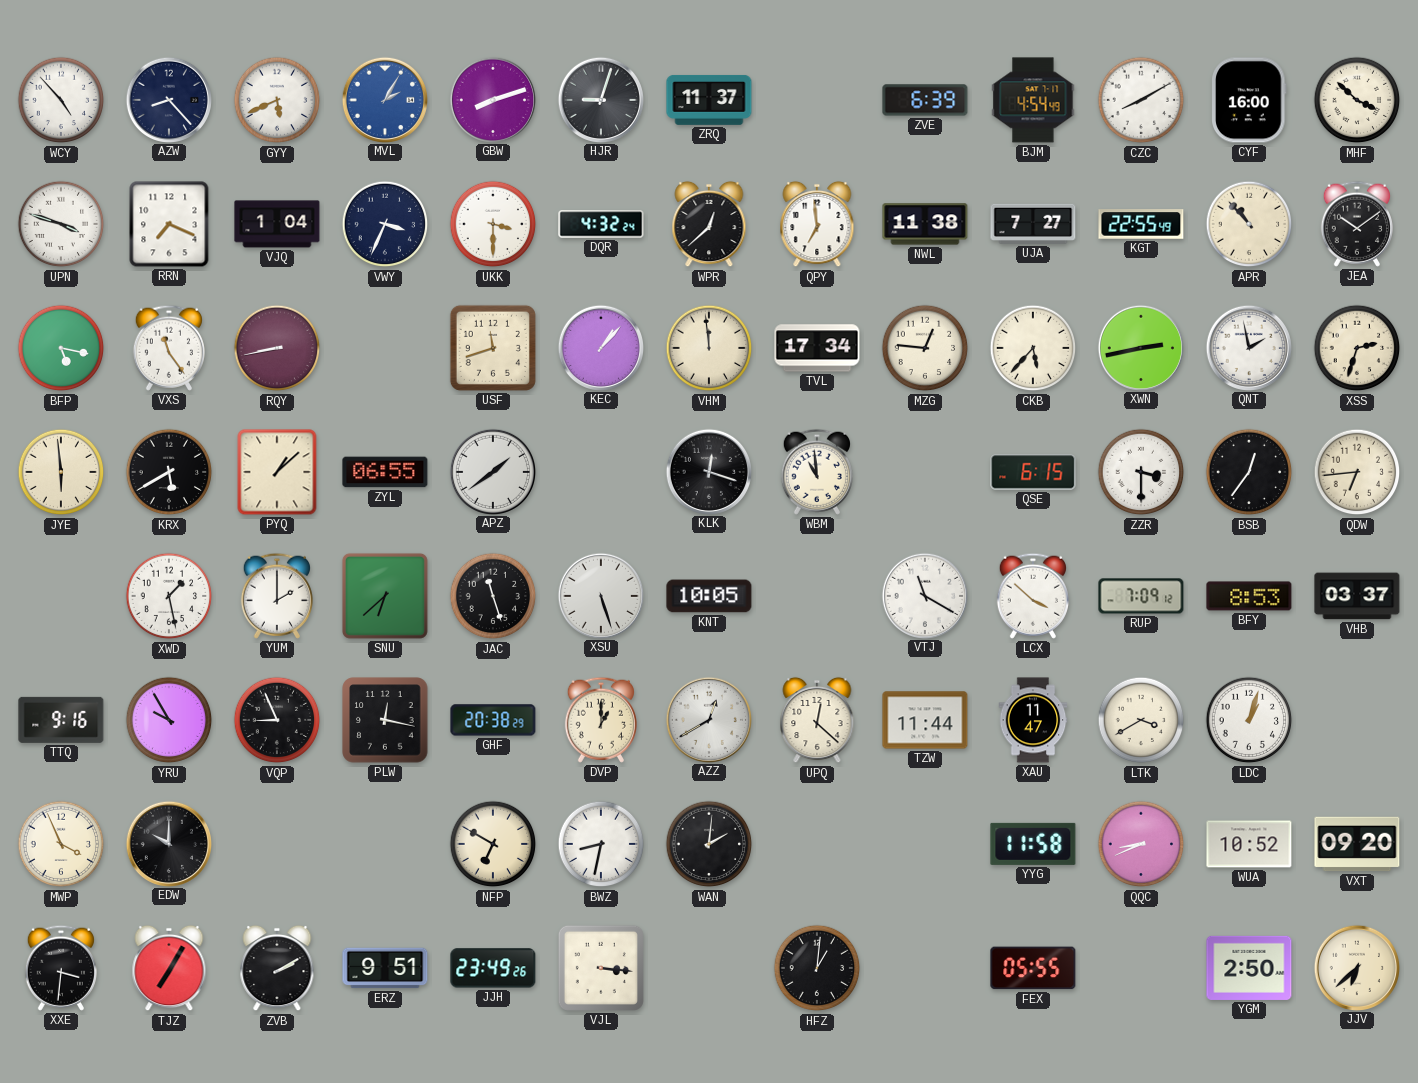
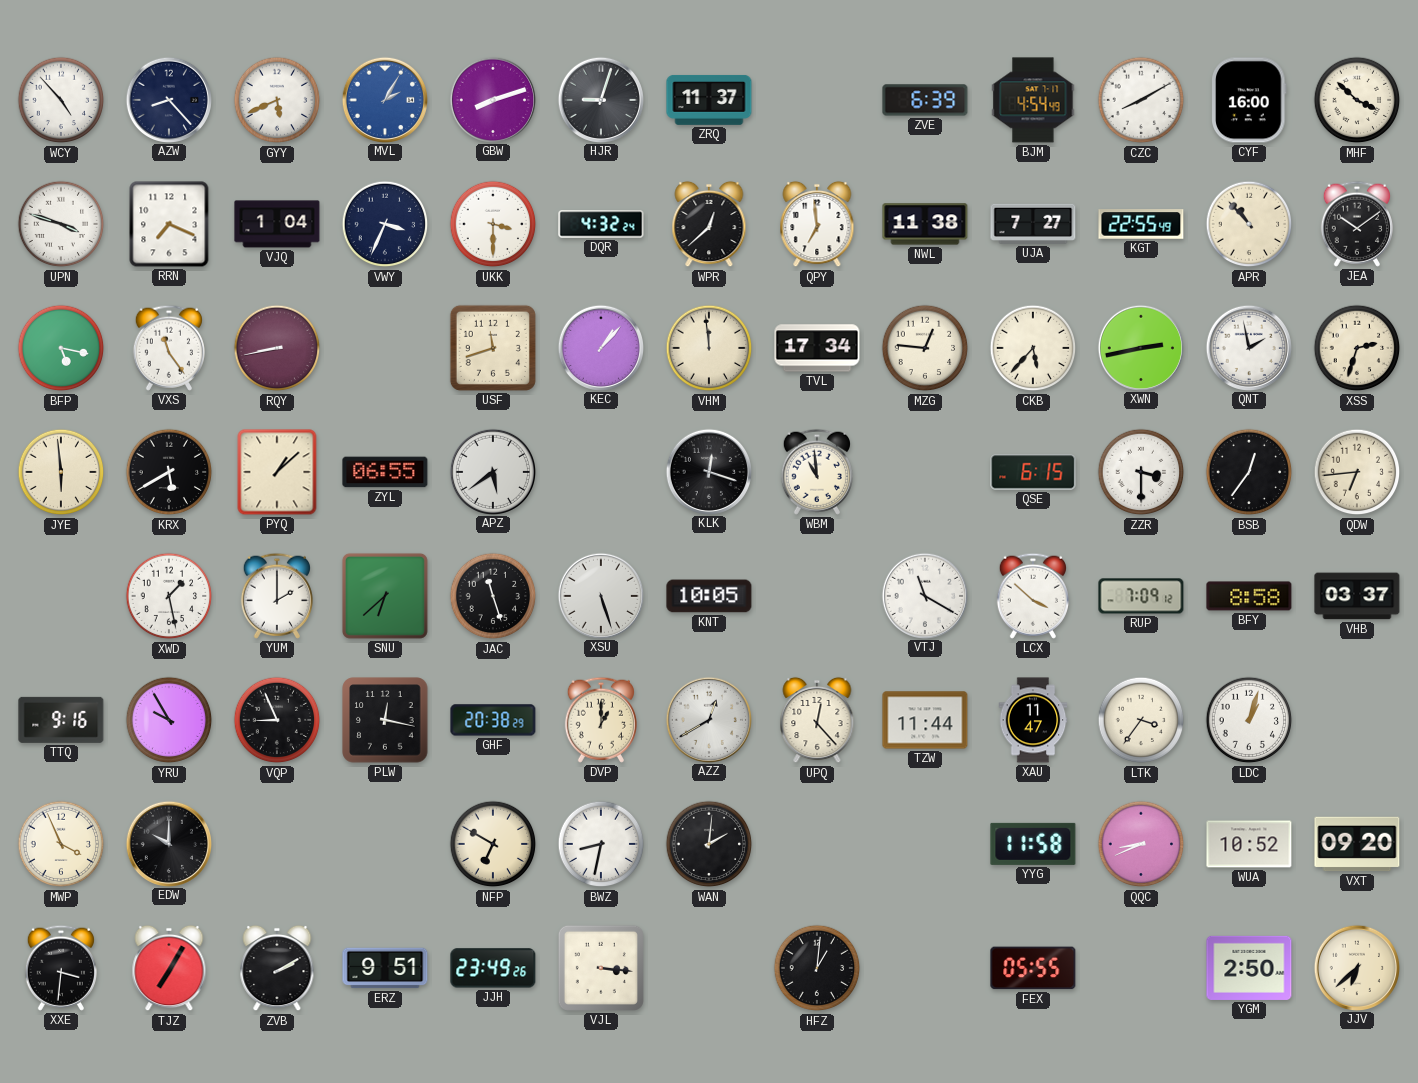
APZ: 1:39 -> 5:39
BFY: 8:53 -> 8:58
UPQ: 12:22 -> 12:23
LTK: 3:40 -> 3:36
